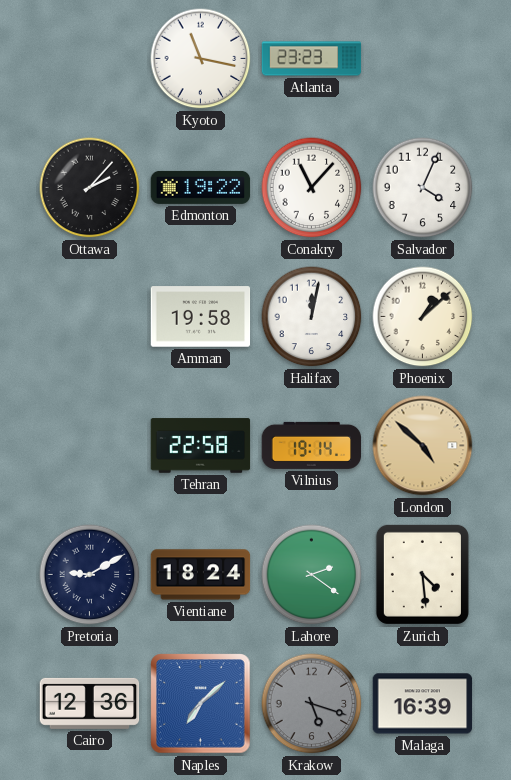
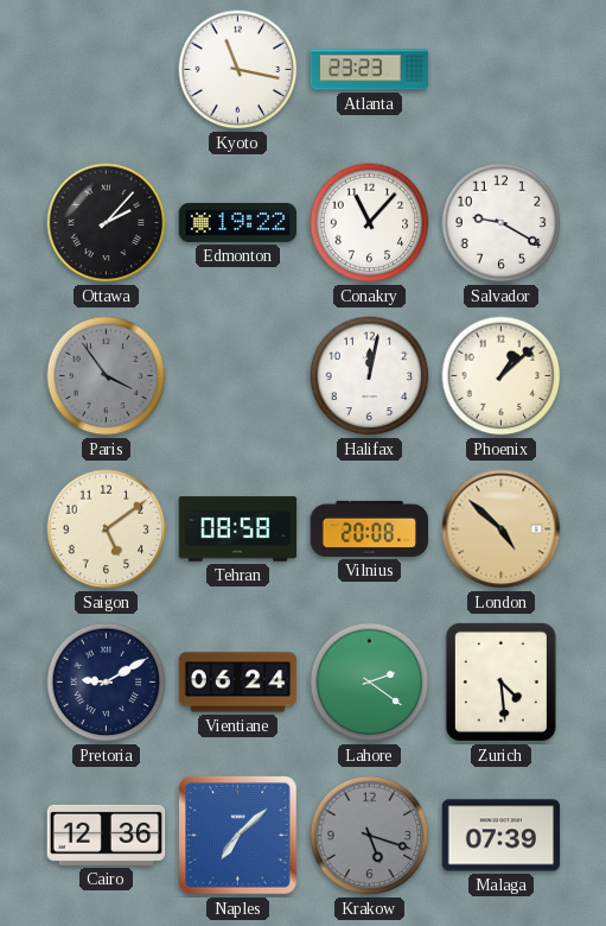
Salvador: 4:04 -> 9:20
Paris: none -> 3:54
Amman: 19:58 -> none
Saigon: none -> 5:09
Tehran: 22:58 -> 08:58
Vilnius: 19:14 -> 20:08
Vientiane: 18:24 -> 06:24
Malaga: 16:39 -> 07:39
